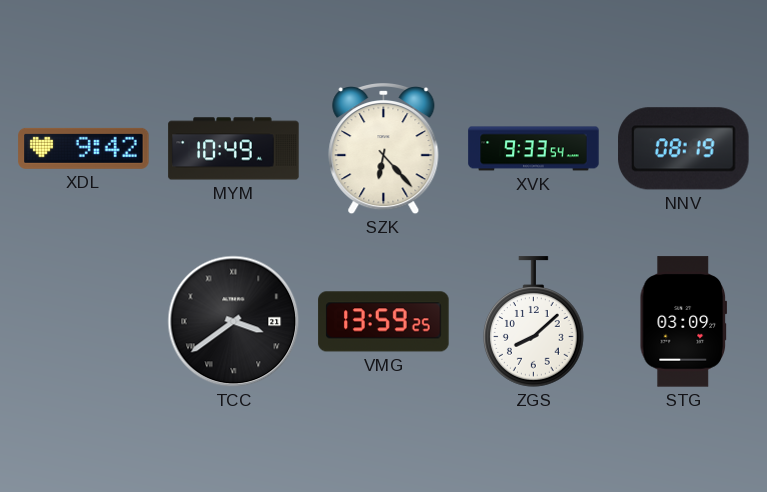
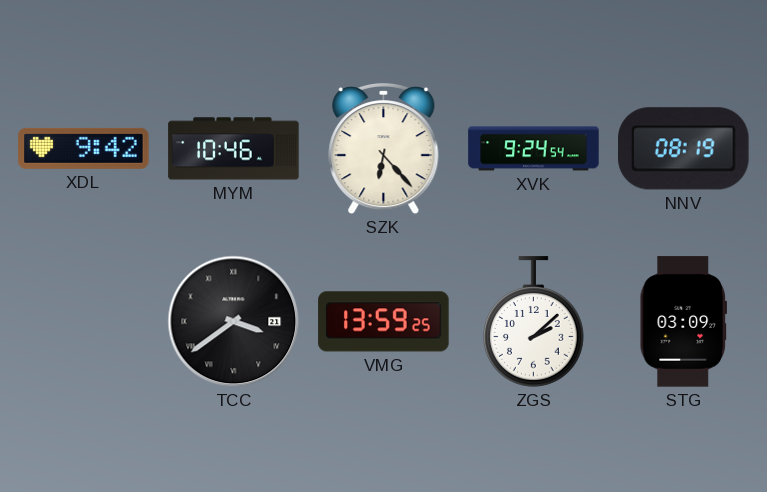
MYM: 10:49 -> 10:46
XVK: 9:33 -> 9:24
ZGS: 8:08 -> 2:08
